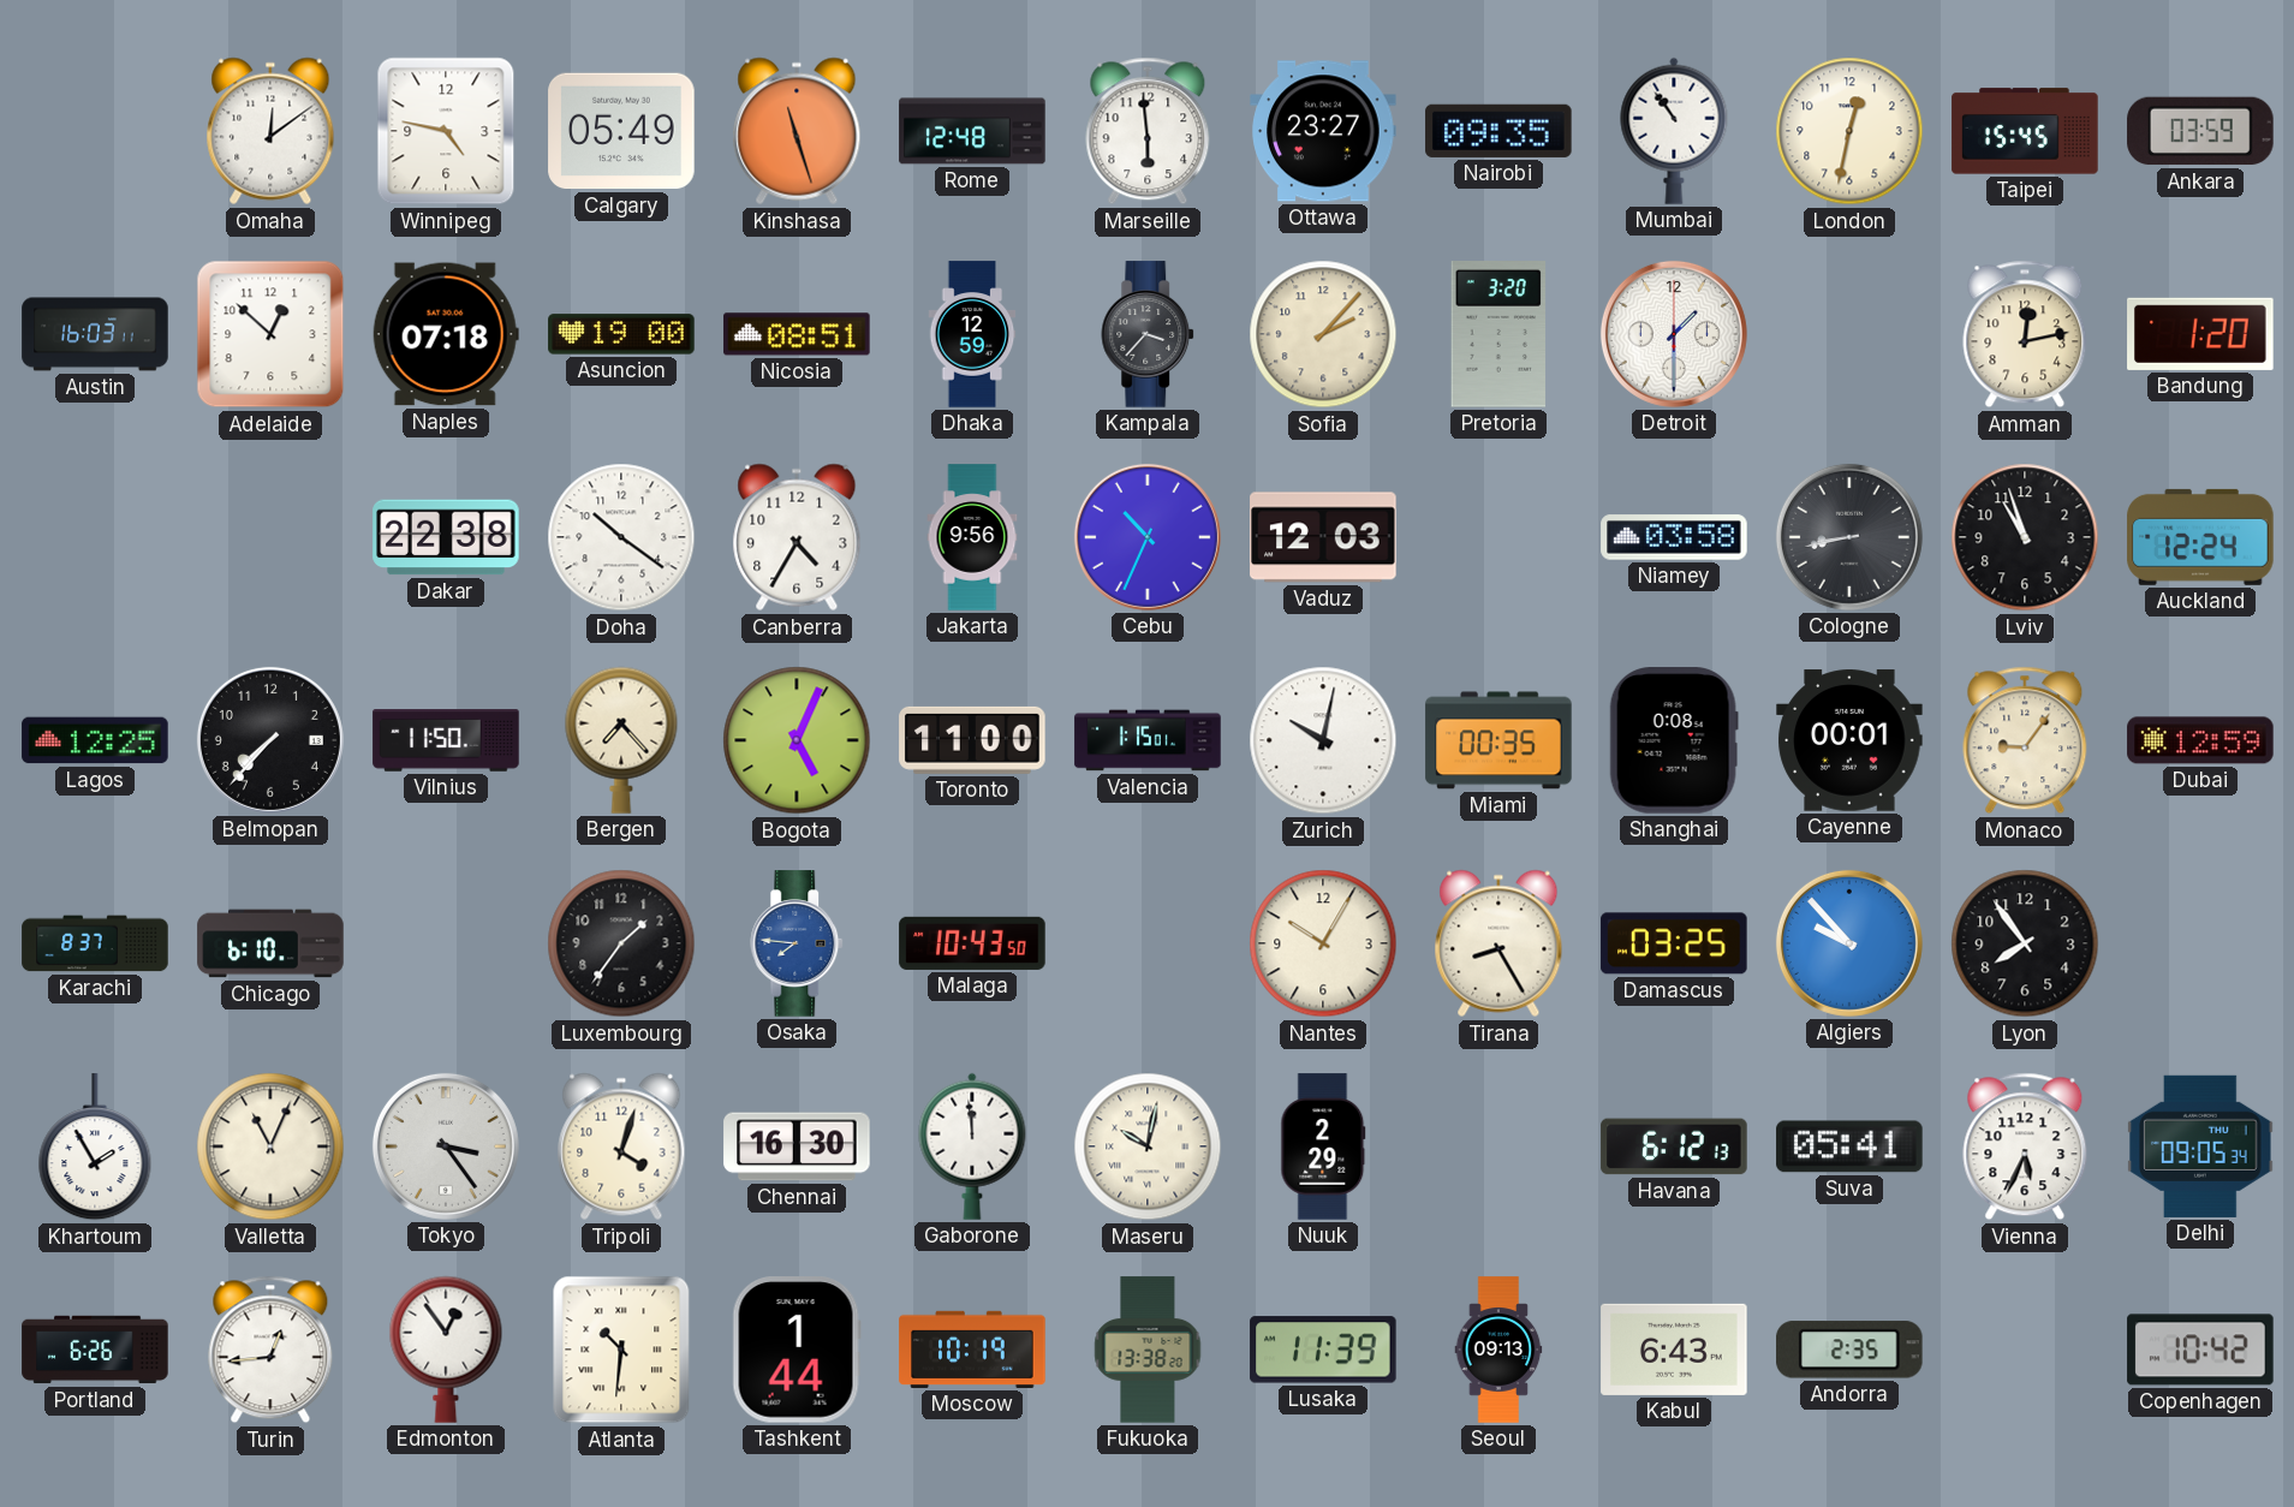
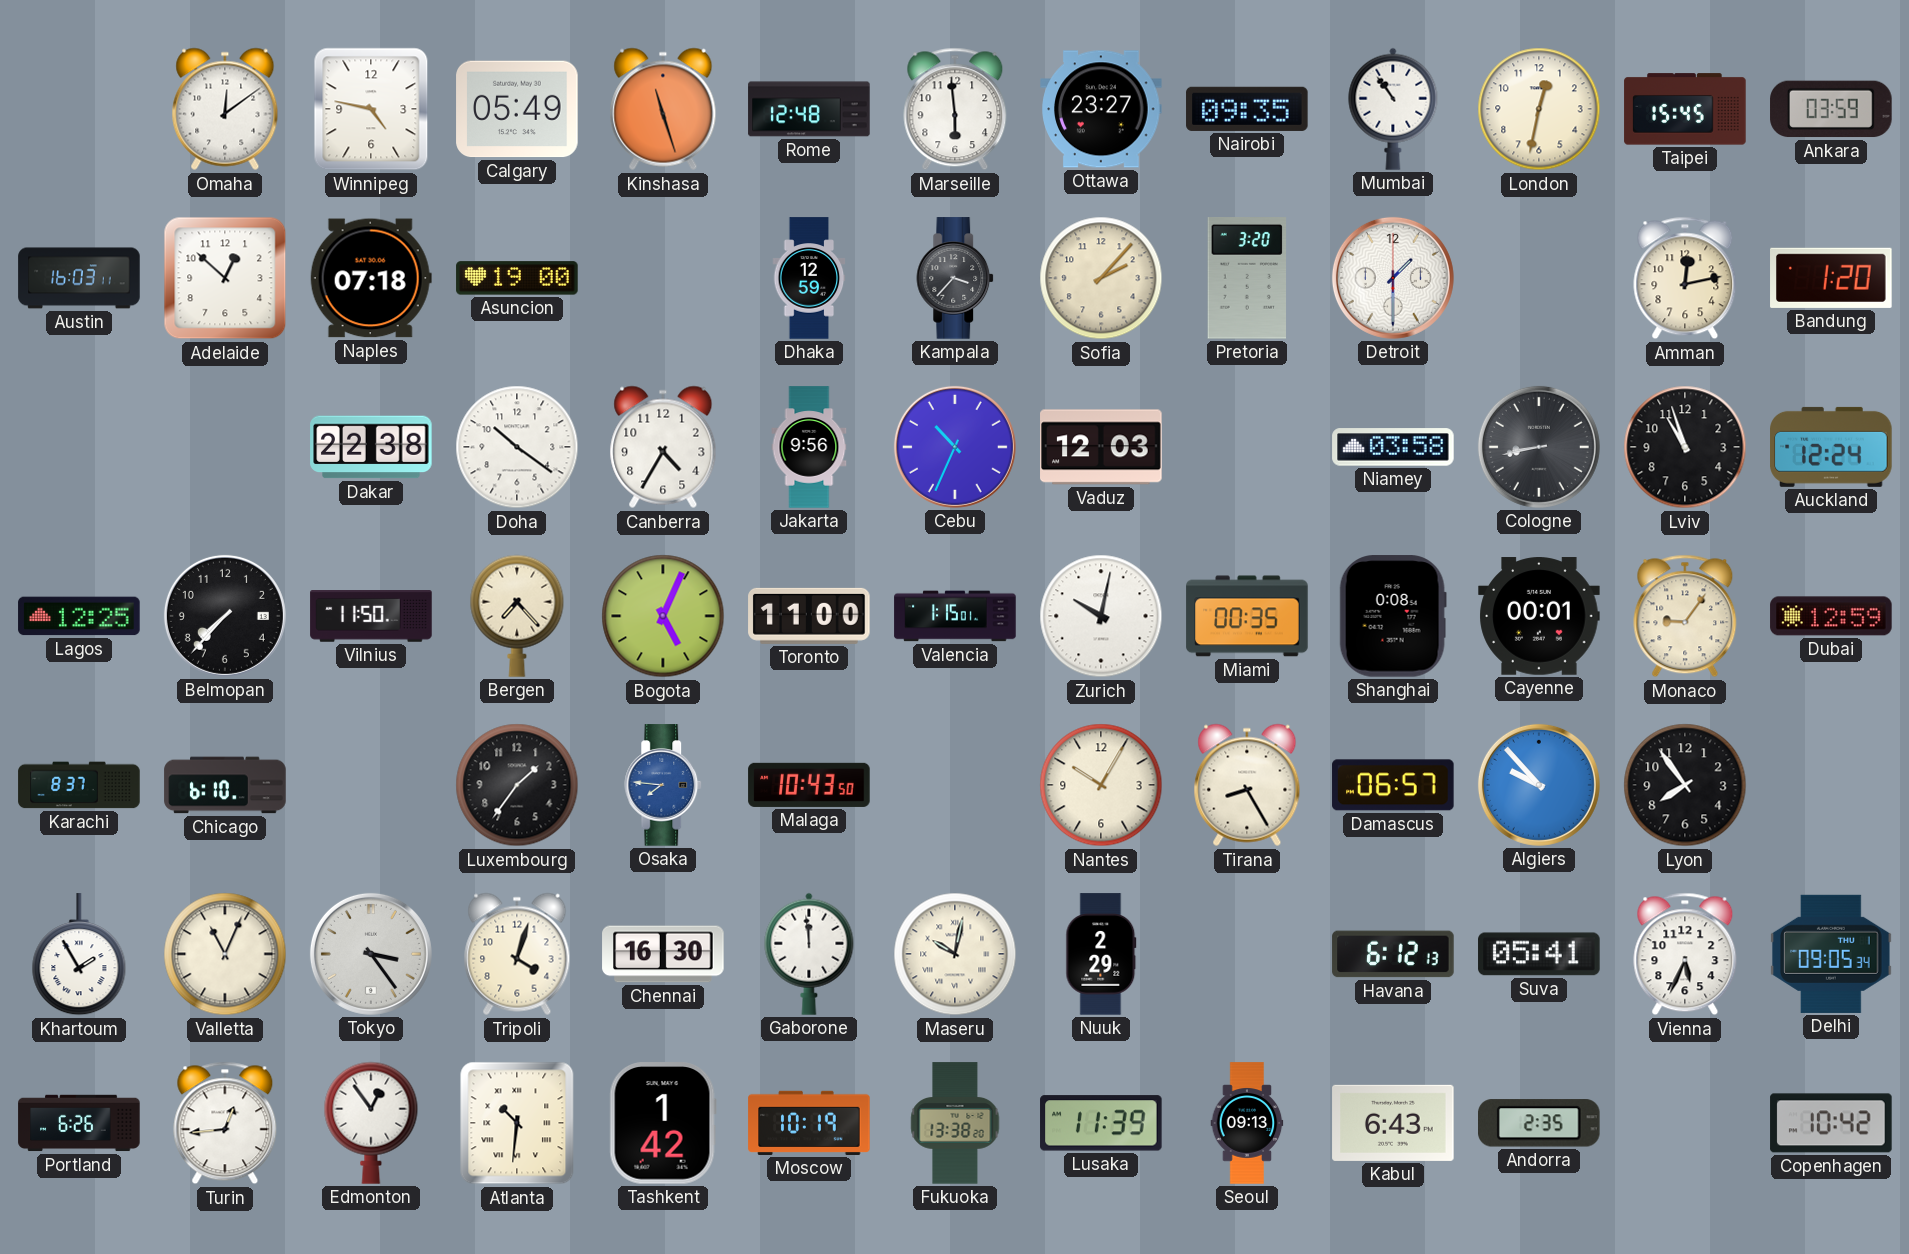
Nicosia: 08:51 -> none
Damascus: 03:25 -> 06:57
Tashkent: 1:44 -> 1:42
